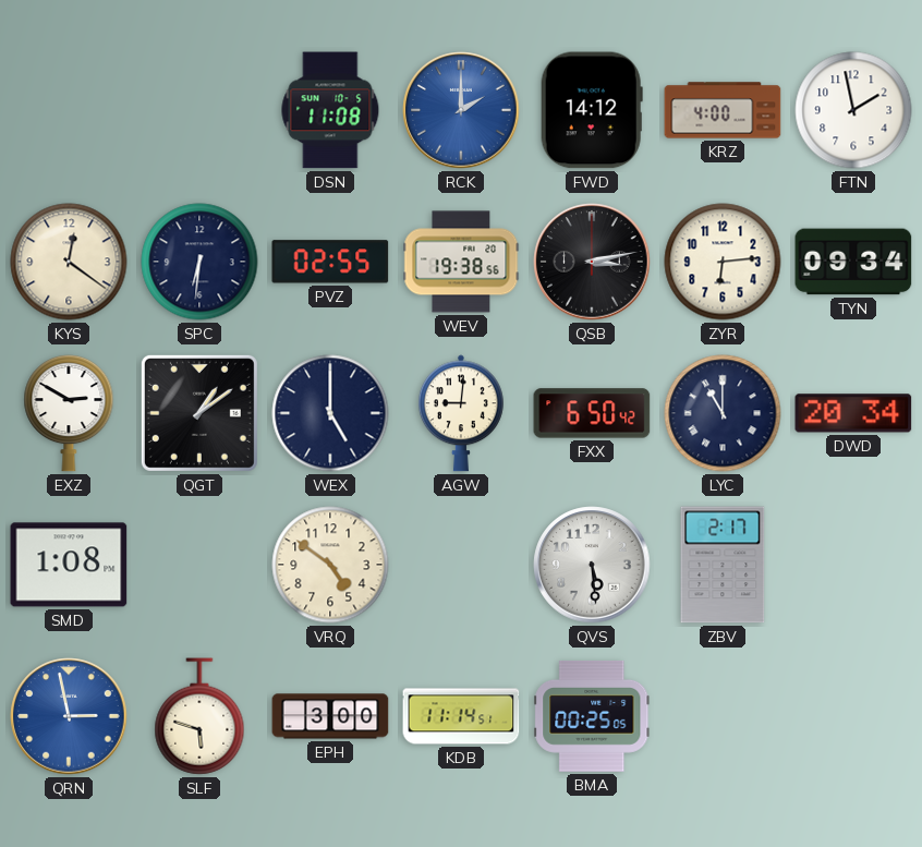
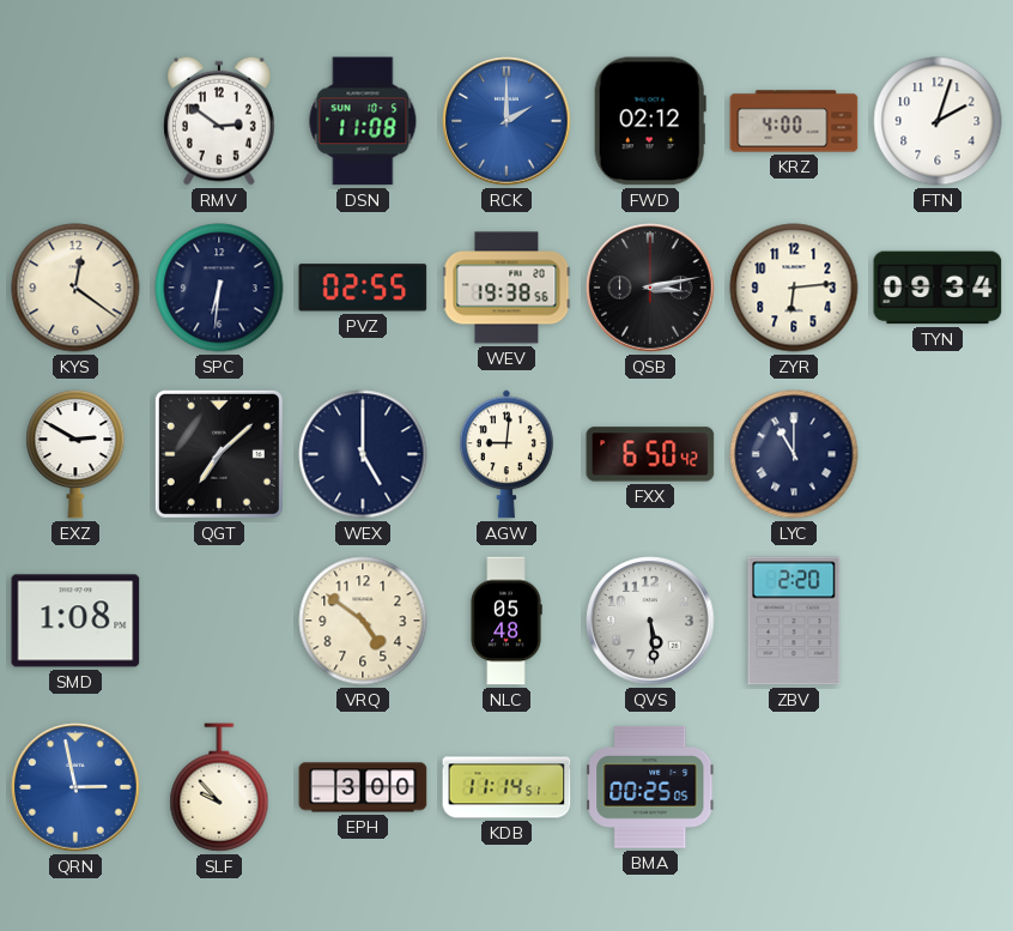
RMV: none -> 2:51
FWD: 14:12 -> 02:12
FTN: 1:58 -> 2:03
QGT: 1:09 -> 7:08
DWD: 20:34 -> none
NLC: none -> 05:48
ZBV: 2:17 -> 2:20
SLF: 5:48 -> 9:53
